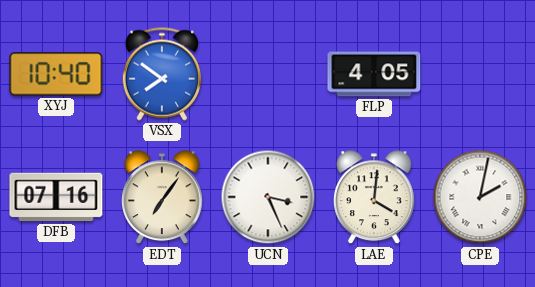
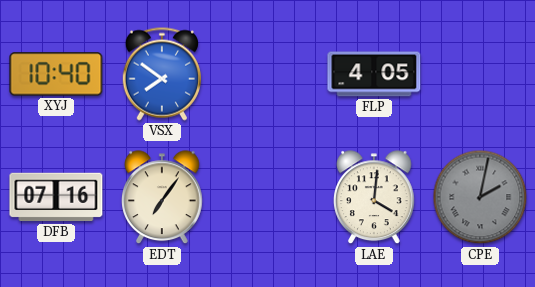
UCN: 3:26 -> none
CPE dial: white -> grey
